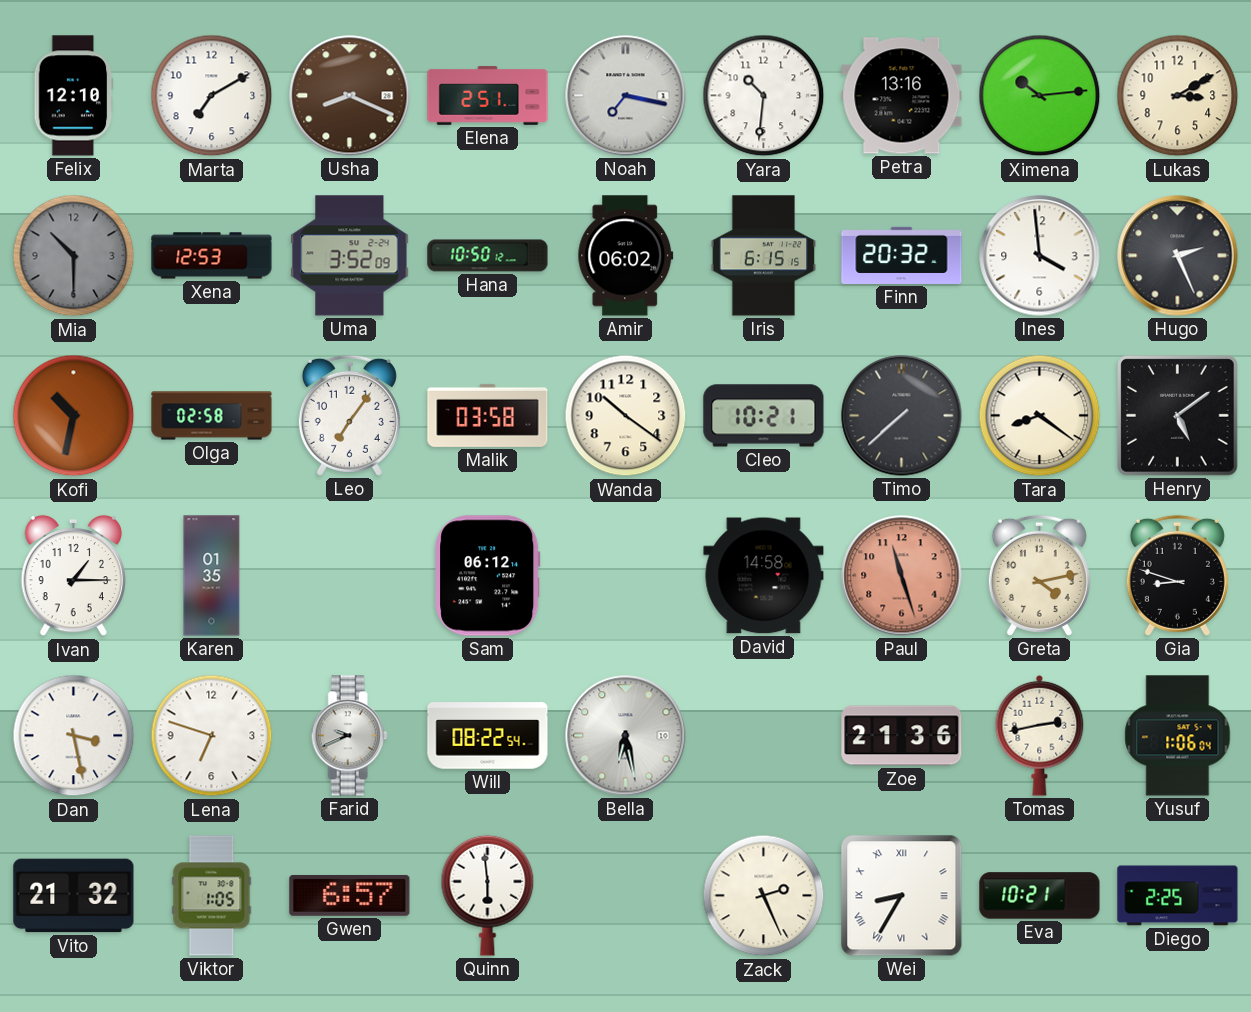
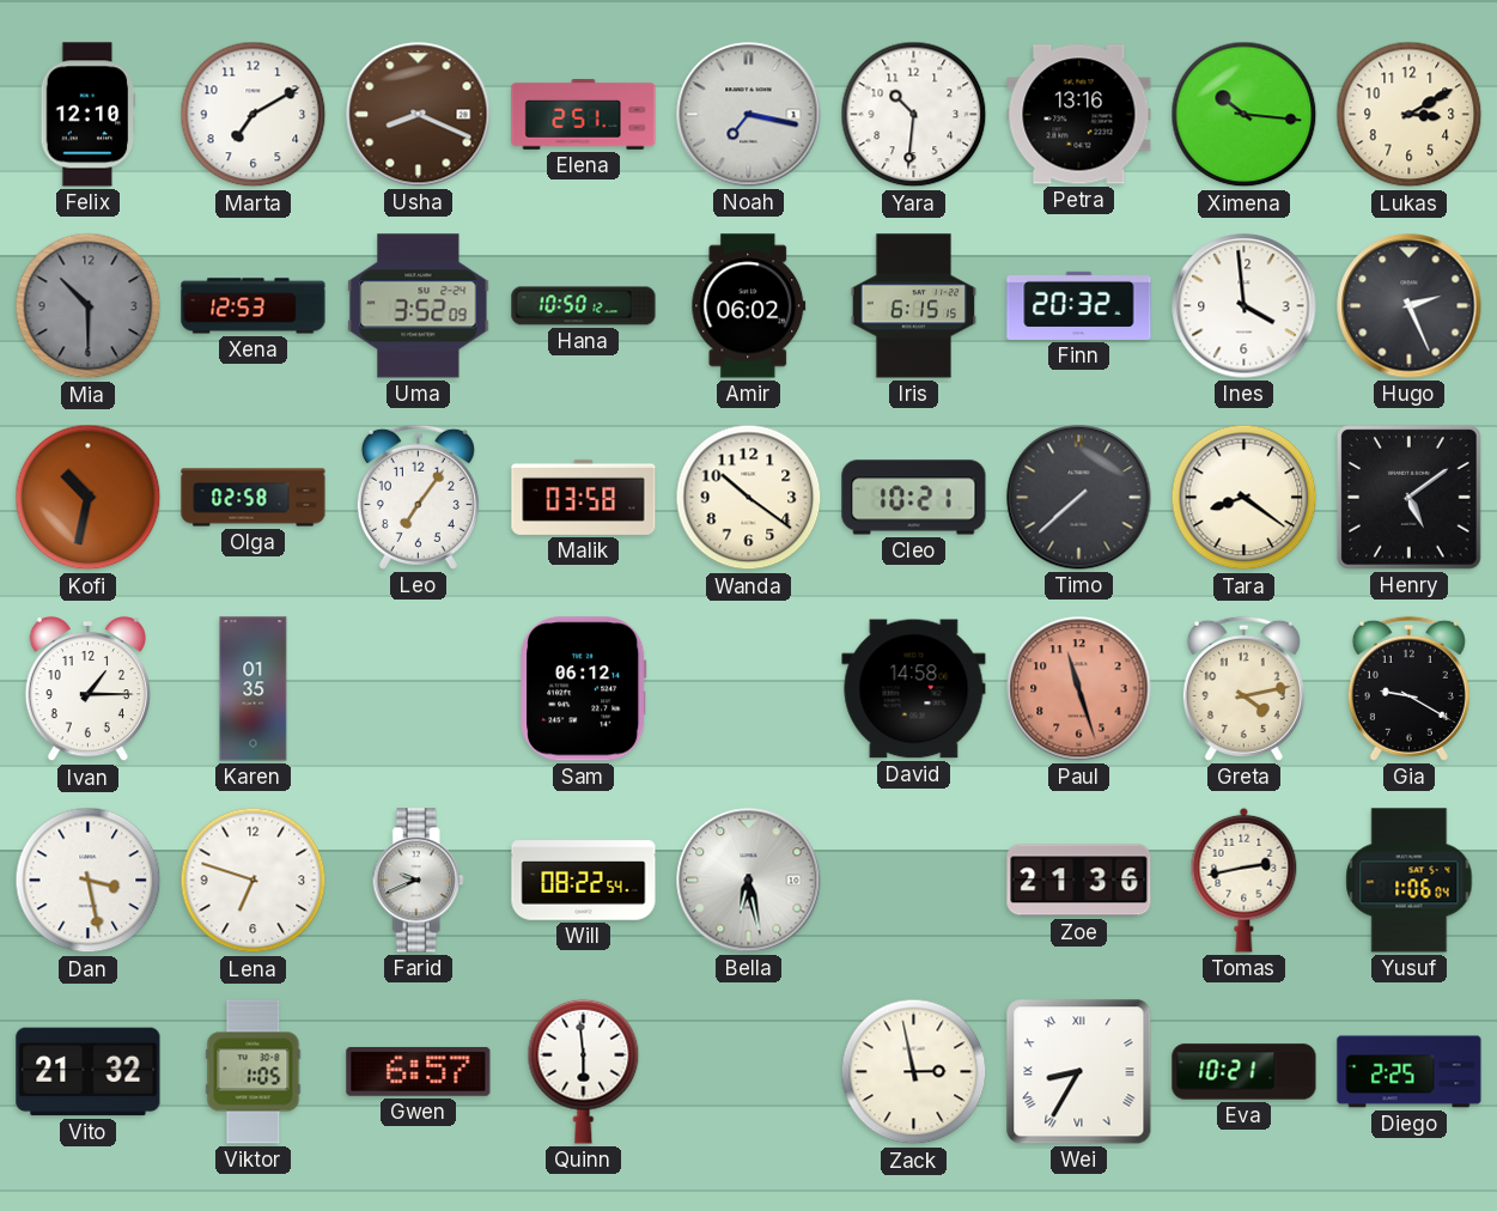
Ximena: 10:14 -> 10:16
Gia: 8:48 -> 9:20
Zack: 2:26 -> 2:58
